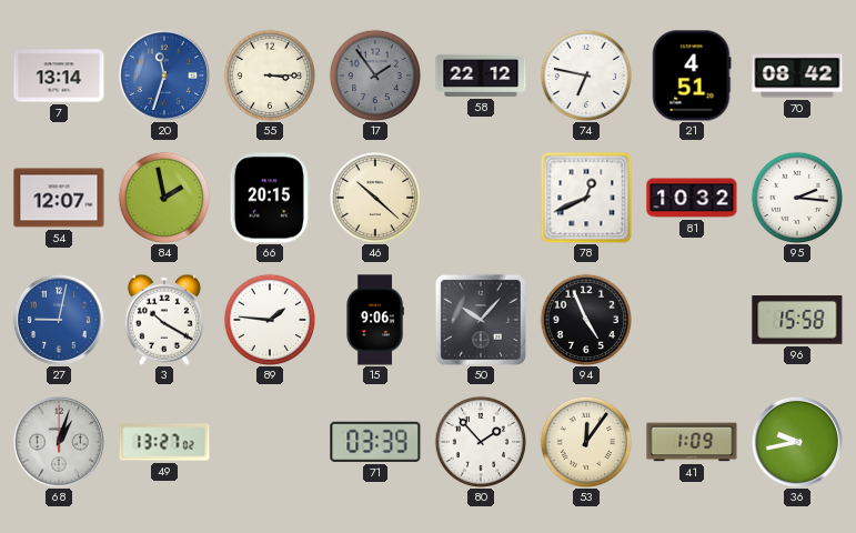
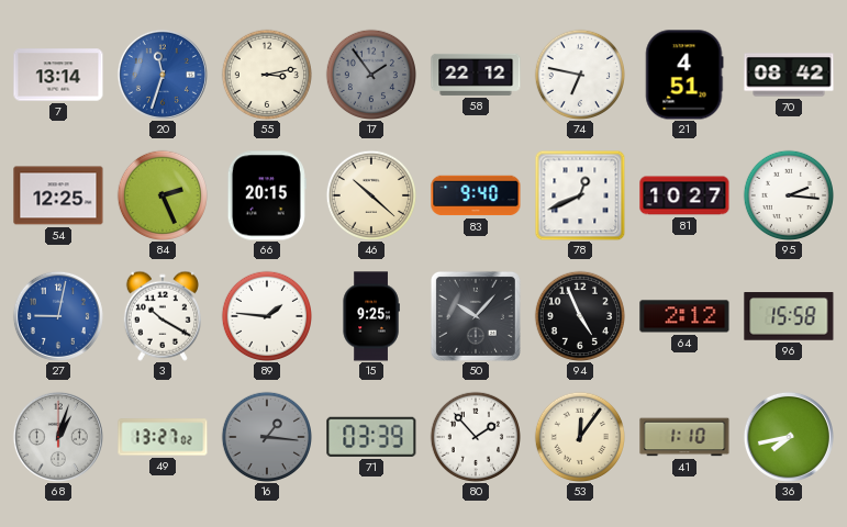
55: 3:15 -> 3:13
54: 12:07 -> 12:25
84: 1:58 -> 2:26
83: none -> 9:40
81: 10:32 -> 10:27
15: 9:06 -> 9:25
64: none -> 2:12
16: none -> 1:16
41: 1:09 -> 1:10
36: 9:43 -> 7:43
